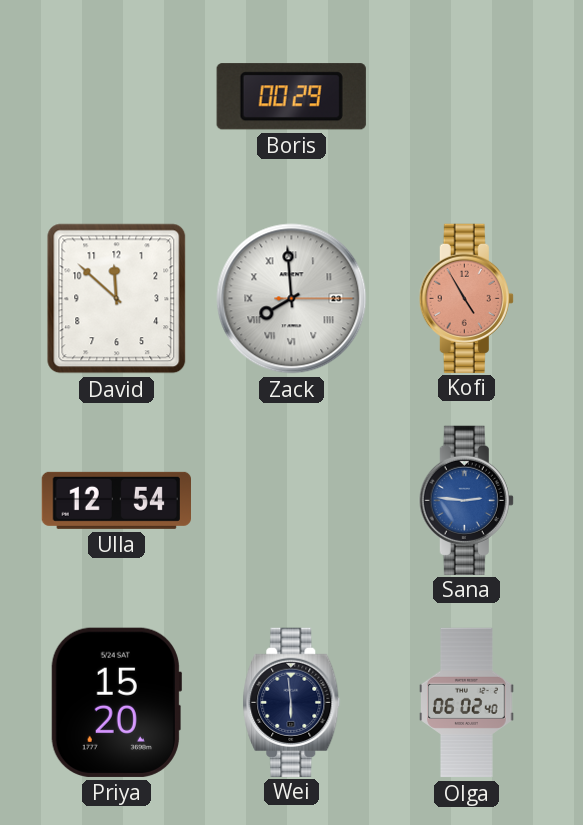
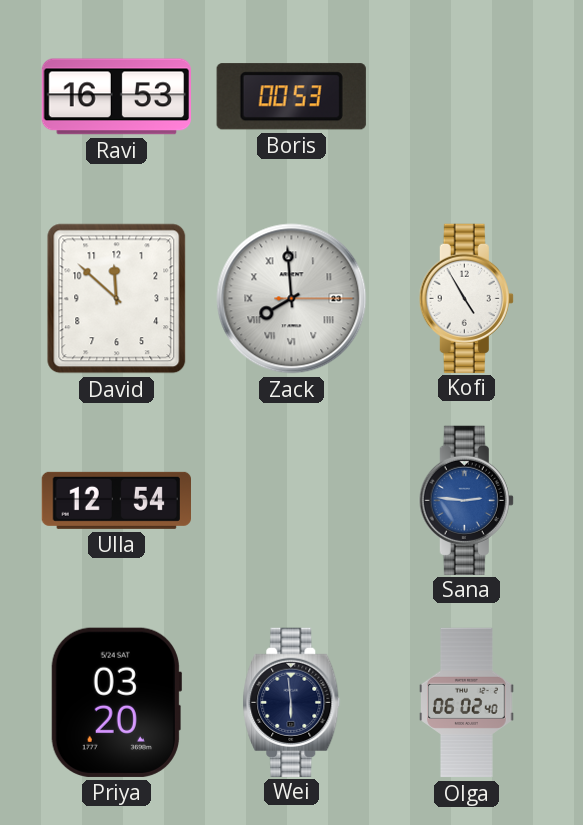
Ravi: none -> 16:53
Boris: 00:29 -> 00:53
Kofi dial: salmon -> white
Priya: 15:20 -> 03:20
